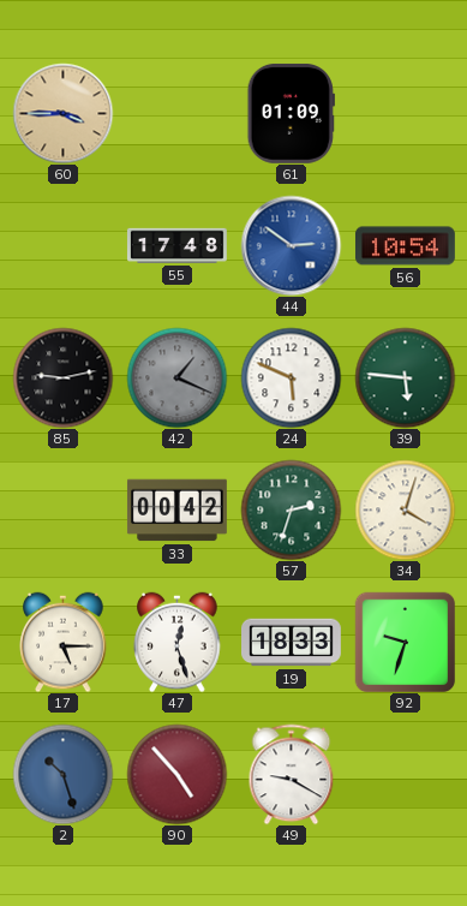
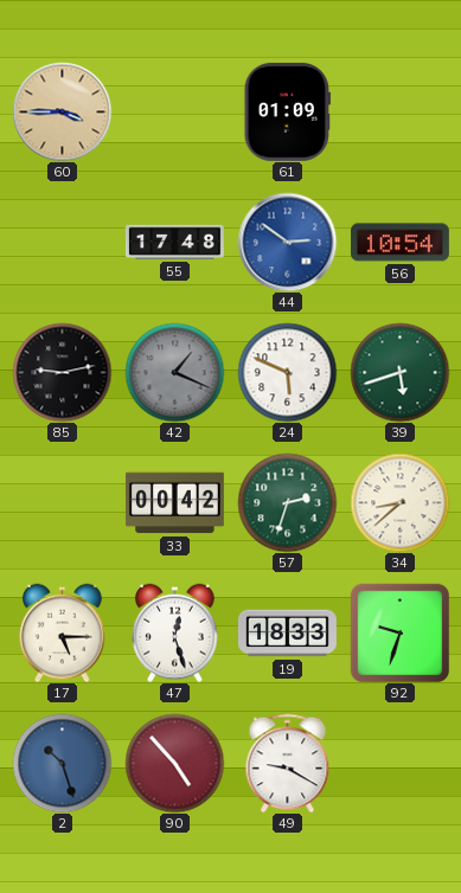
39: 5:46 -> 5:42
34: 4:03 -> 8:38
